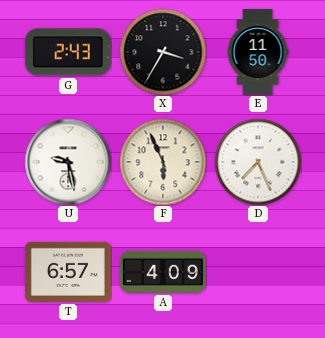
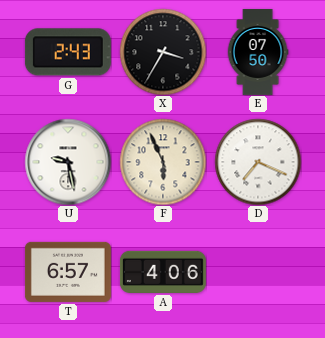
E: 11:50 -> 07:50
D: 7:26 -> 7:19
A: 4:09 -> 4:06
